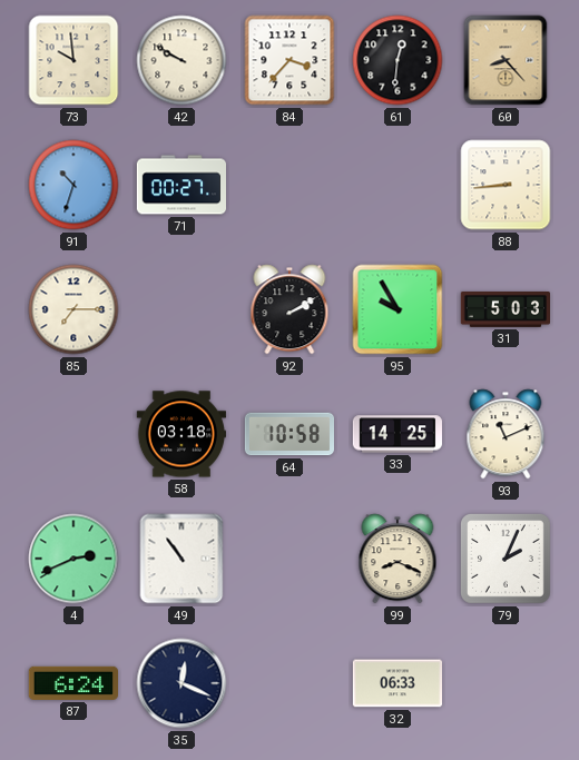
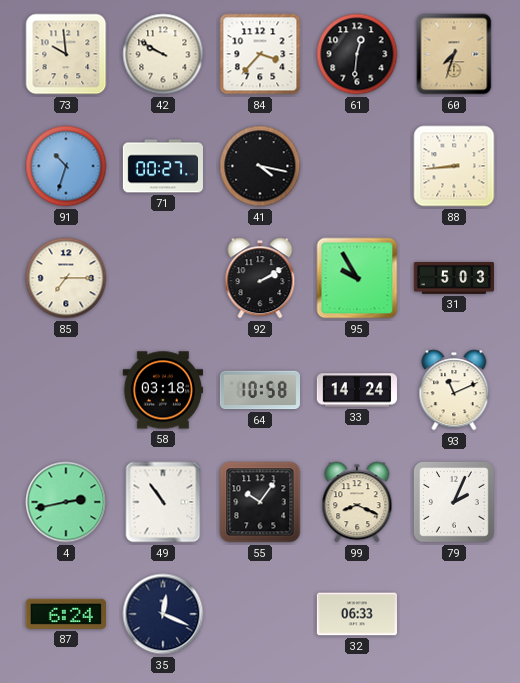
60: 8:23 -> 7:33
41: none -> 4:17
33: 14:25 -> 14:24
4: 2:41 -> 2:43
55: none -> 10:06
